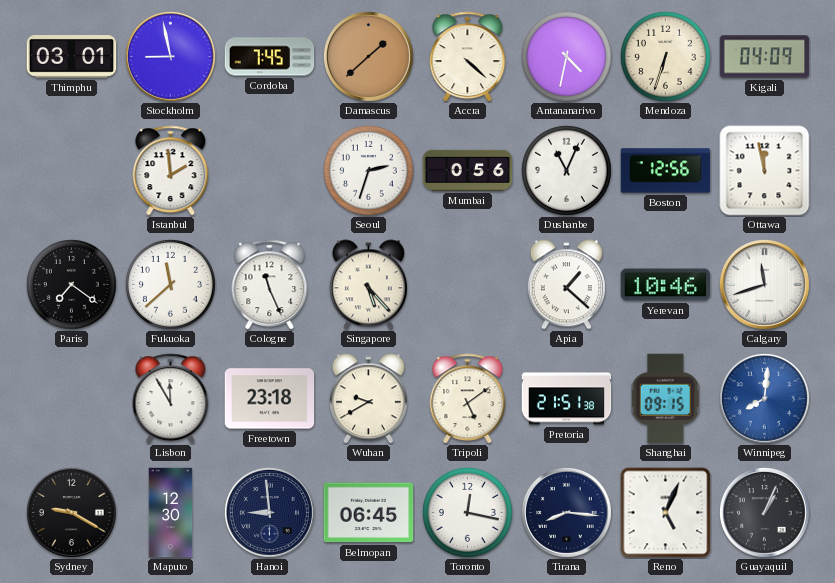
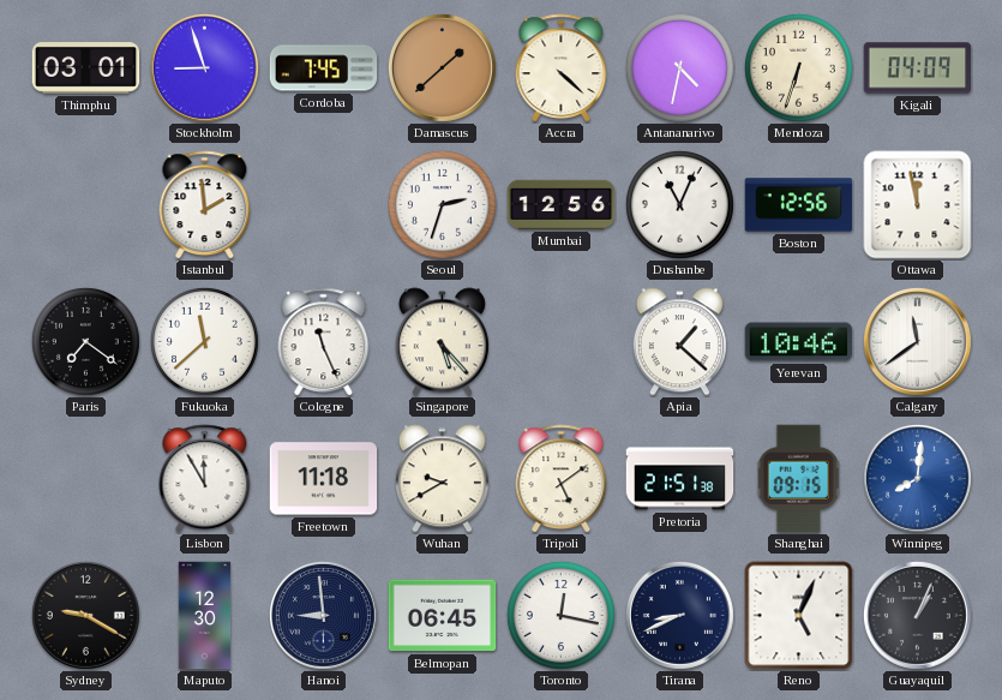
Stockholm: 8:58 -> 8:57
Mumbai: 0:56 -> 12:56
Calgary: 11:42 -> 11:39
Freetown: 23:18 -> 11:18
Tirana: 8:16 -> 8:41
